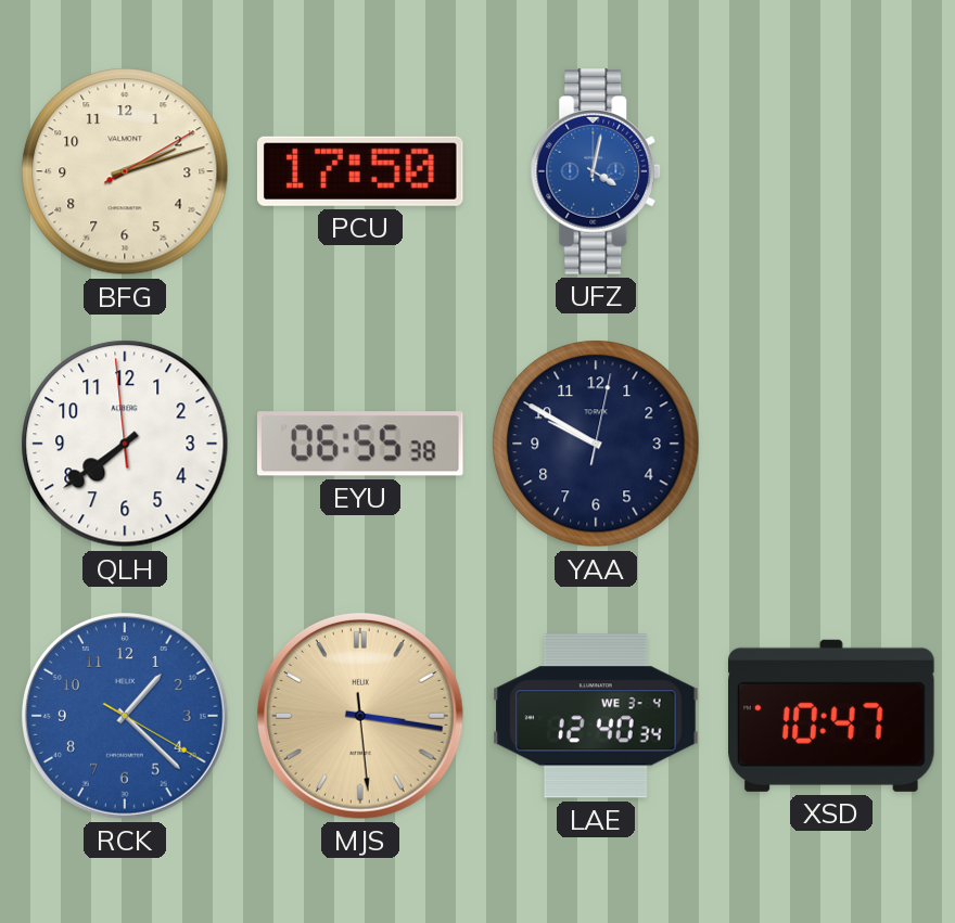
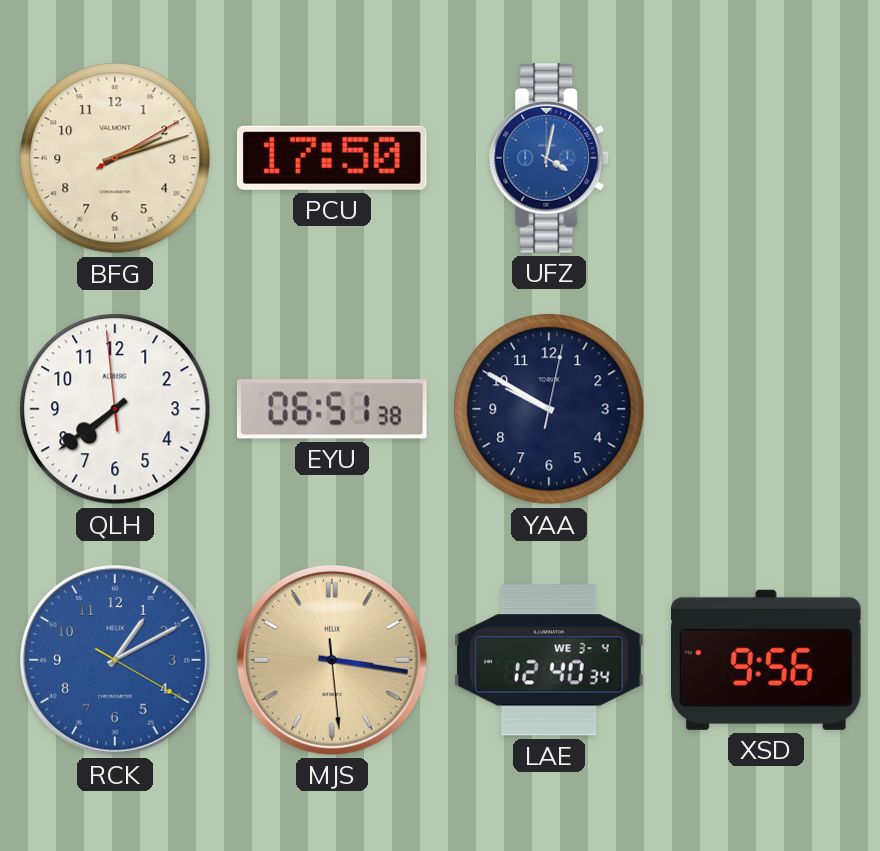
EYU: 06:55 -> 06:51
RCK: 1:22 -> 1:10
XSD: 10:47 -> 9:56
